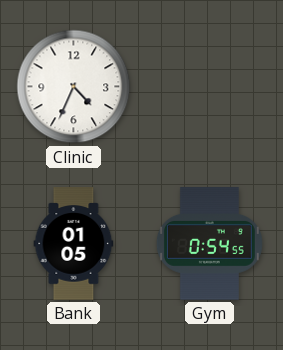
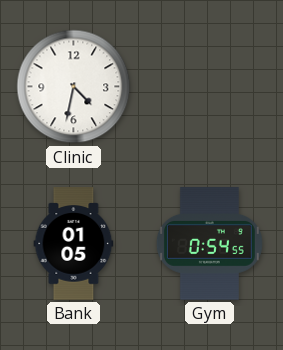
Clinic: 4:34 -> 4:32
